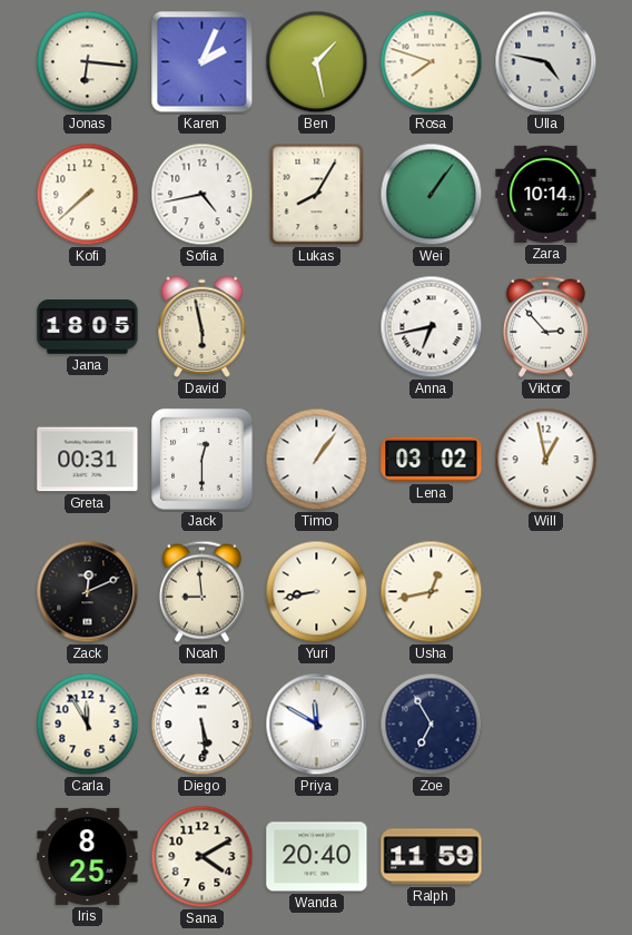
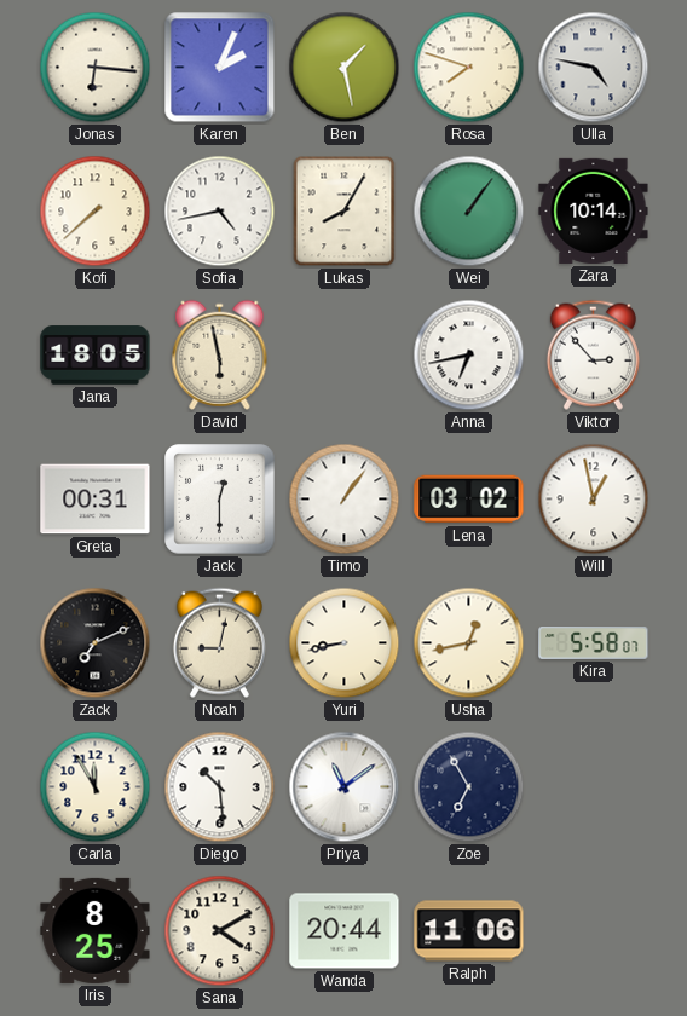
Zack: 12:11 -> 7:11
Noah: 8:59 -> 9:02
Kira: none -> 5:58
Diego: 5:29 -> 10:29
Priya: 11:50 -> 11:09
Wanda: 20:40 -> 20:44
Ralph: 11:59 -> 11:06
